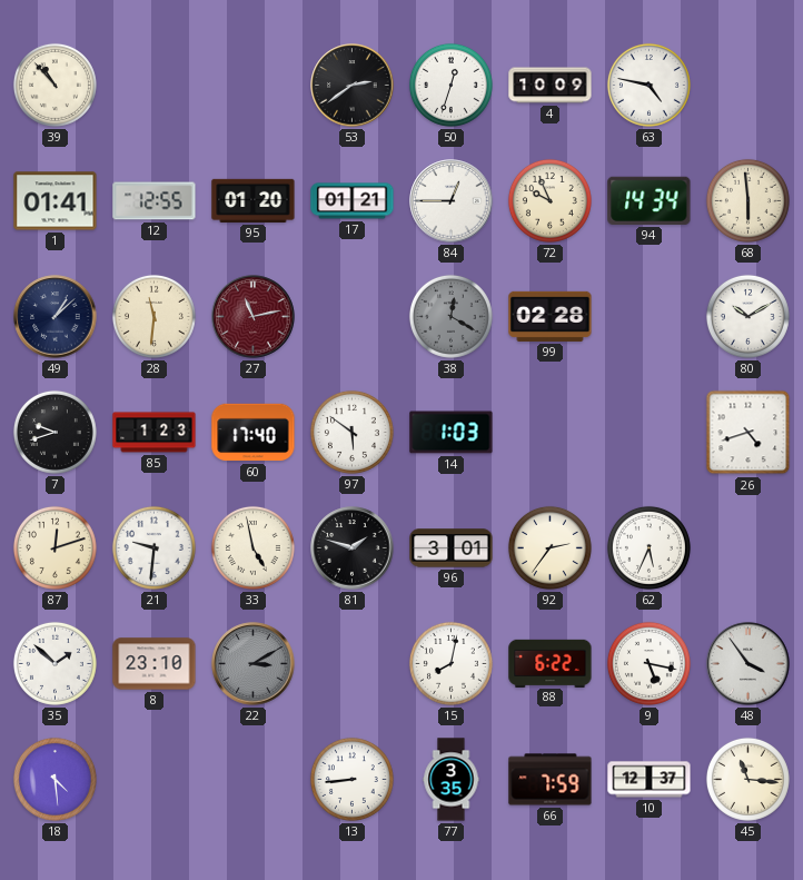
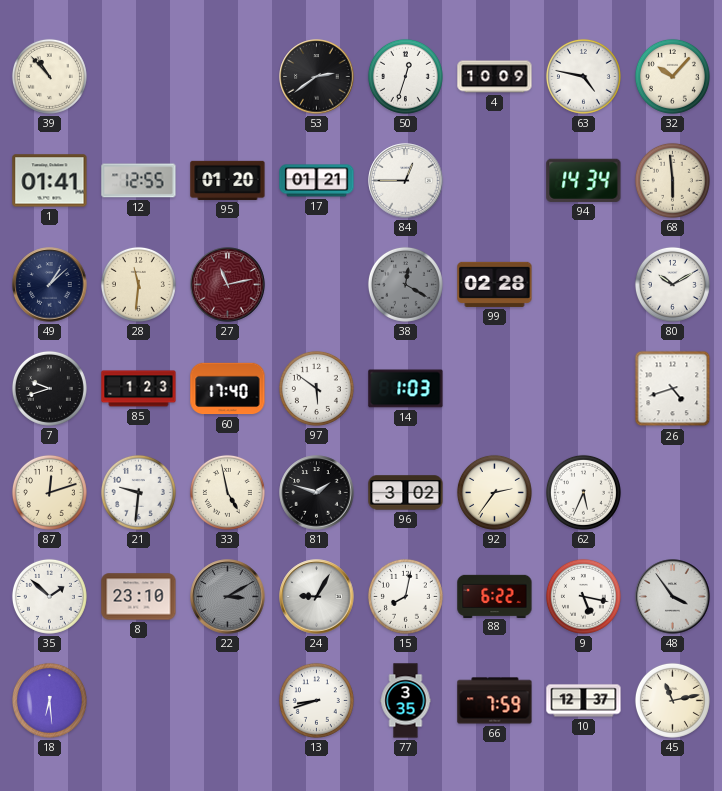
32: none -> 10:07
72: 9:56 -> none
96: 3:01 -> 3:02
24: none -> 9:05
18: 4:29 -> 6:29
13: 8:44 -> 8:42
45: 11:16 -> 11:13
